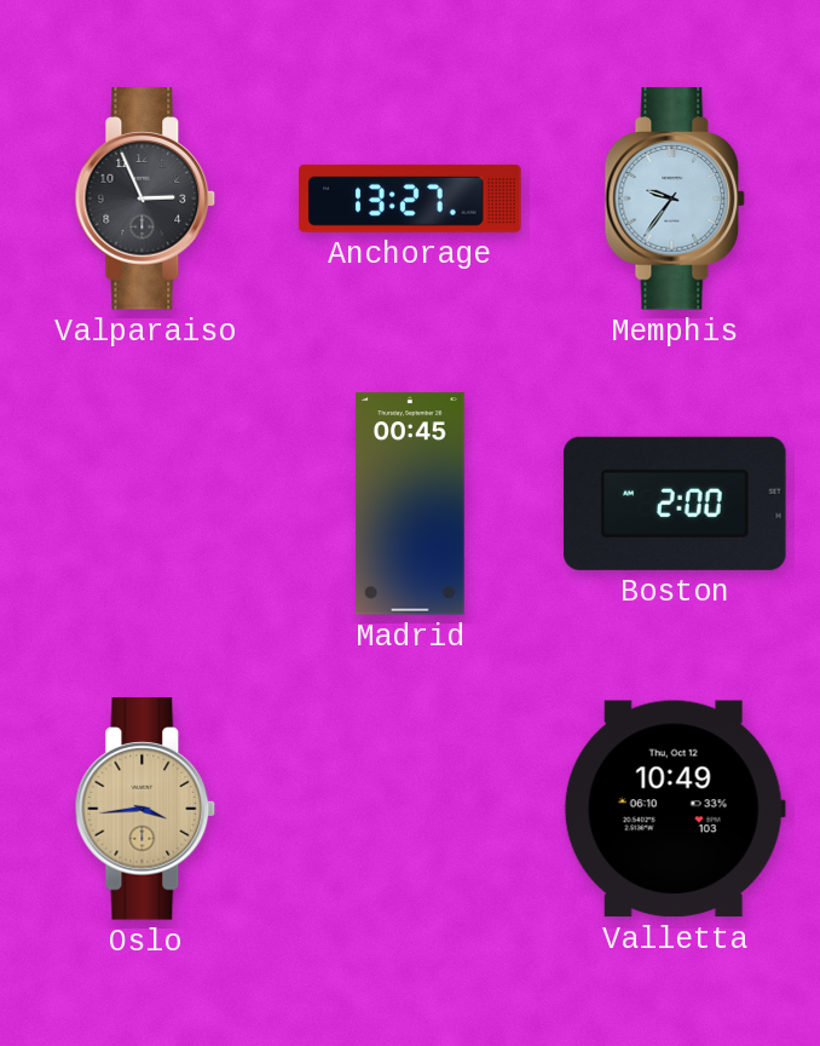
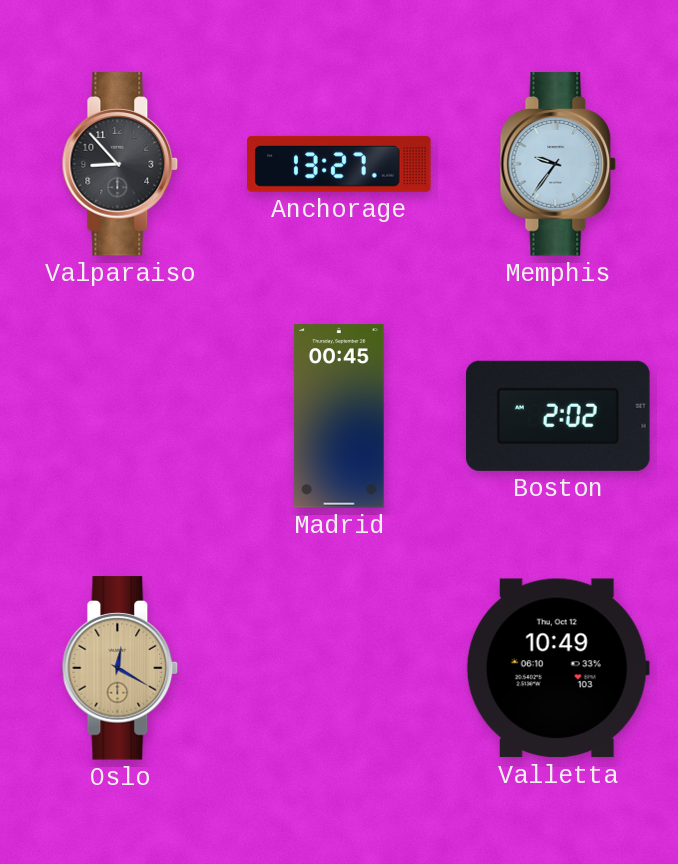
Valparaiso: 2:56 -> 8:53
Boston: 2:00 -> 2:02
Oslo: 3:44 -> 12:20
